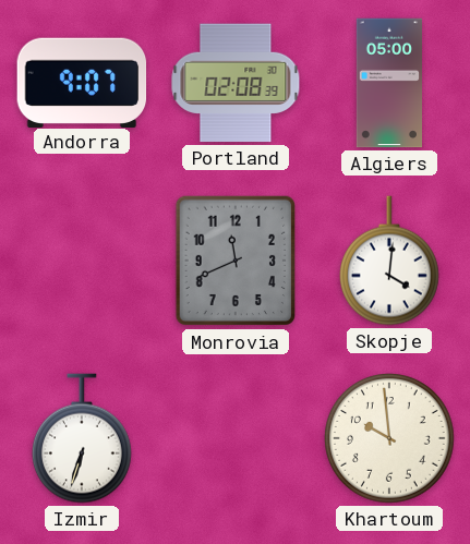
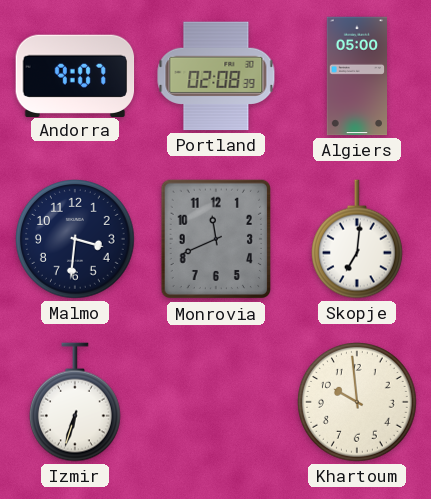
Malmo: none -> 3:31
Skopje: 4:01 -> 7:01
